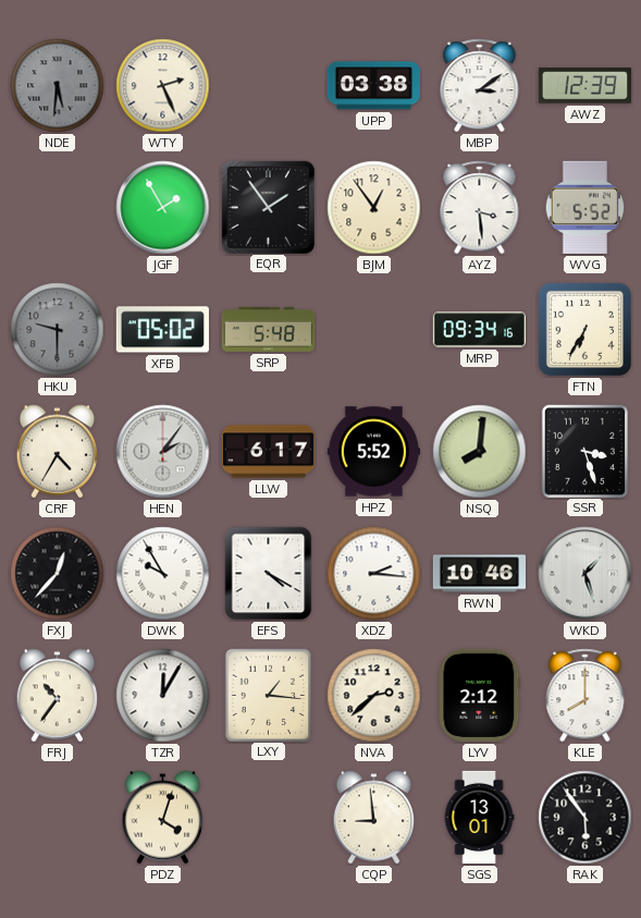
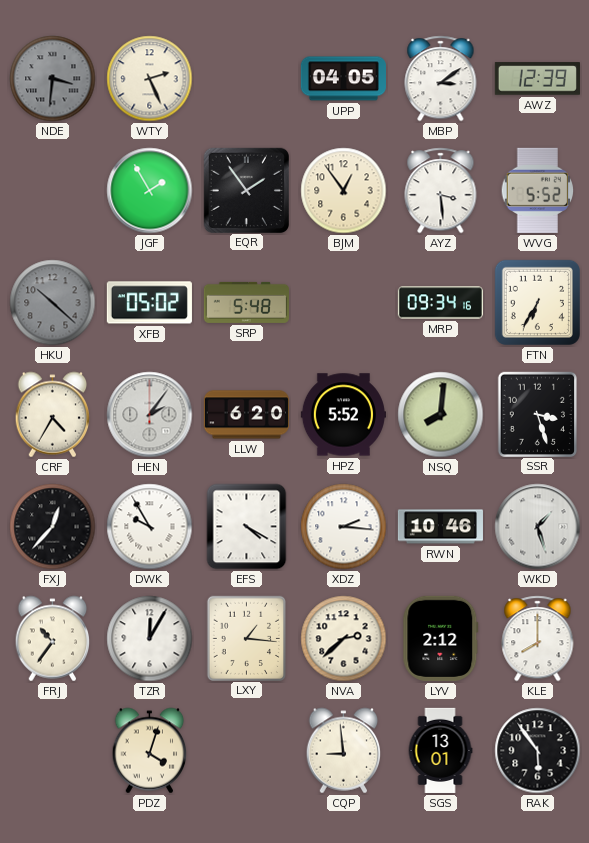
NDE: 5:31 -> 3:31
UPP: 03:38 -> 04:05
HKU: 9:30 -> 10:22
LLW: 6:17 -> 6:20
